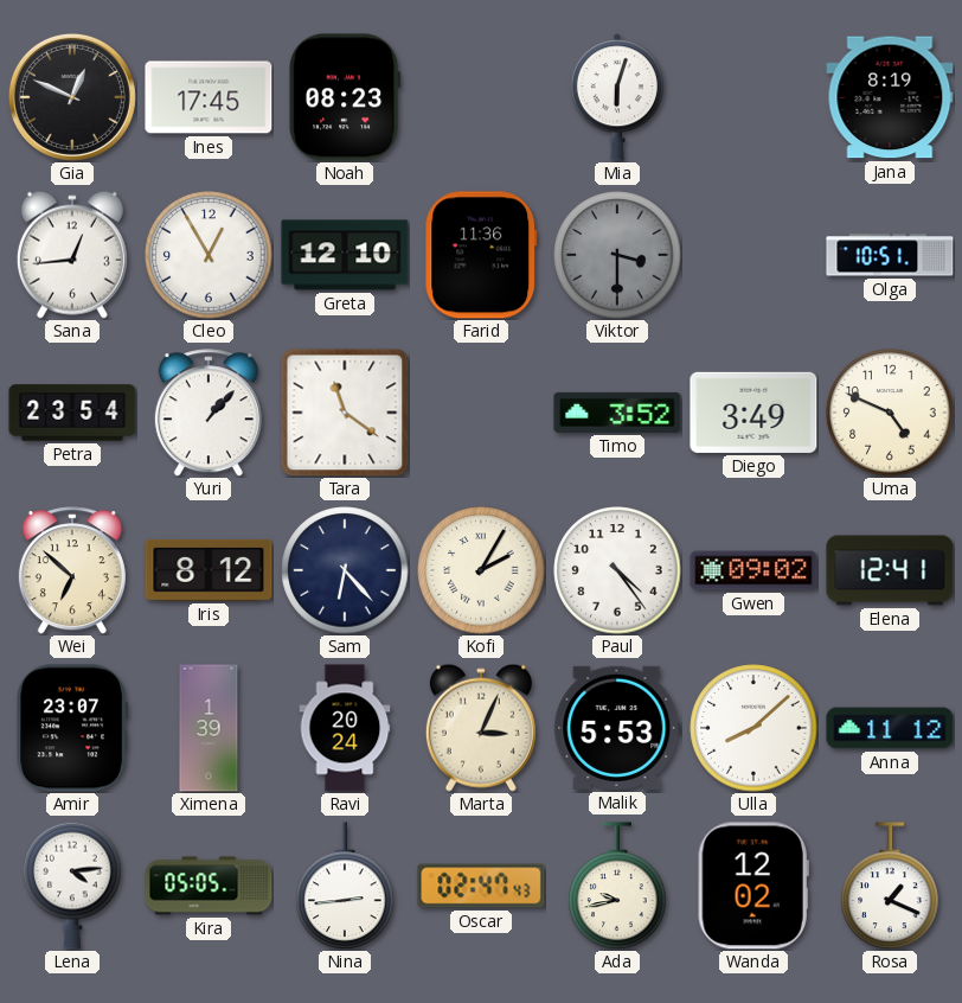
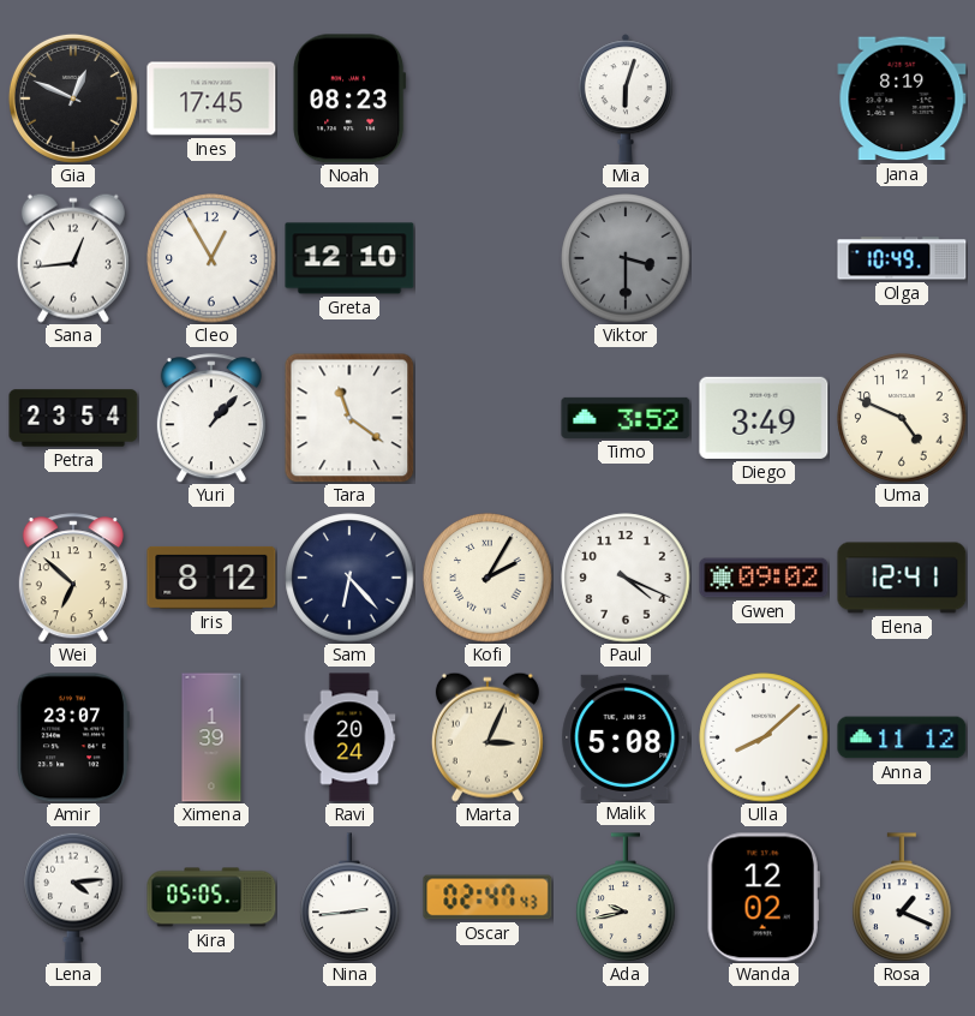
Farid: 11:36 -> none
Olga: 10:51 -> 10:49
Paul: 4:24 -> 4:19
Malik: 5:53 -> 5:08
